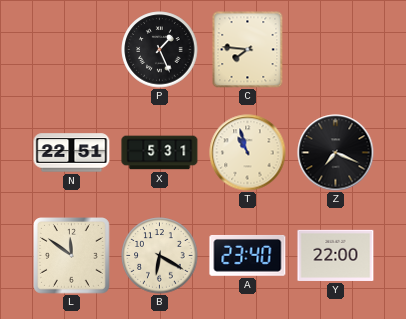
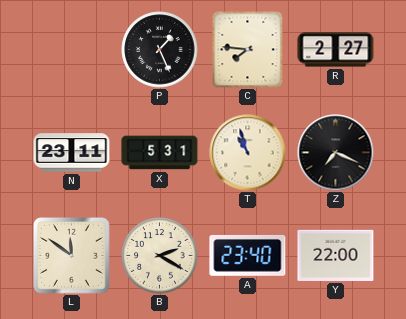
R: none -> 2:27
N: 22:51 -> 23:11
B: 6:20 -> 2:20
